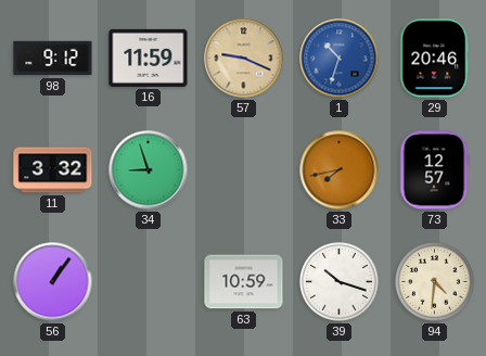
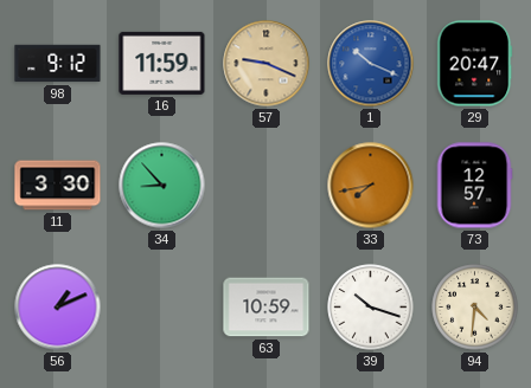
1: 10:33 -> 10:19
29: 20:46 -> 20:47
11: 3:32 -> 3:30
34: 8:57 -> 8:53
56: 1:06 -> 1:11
